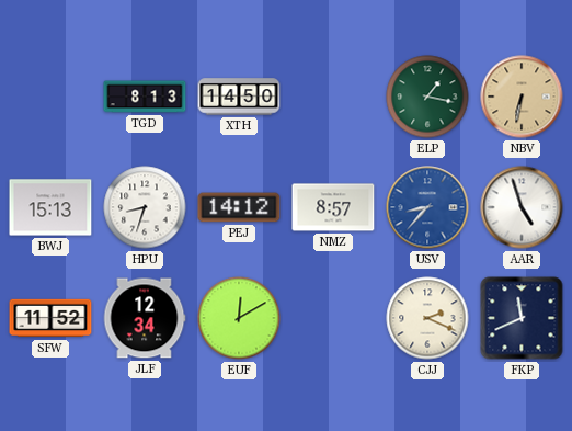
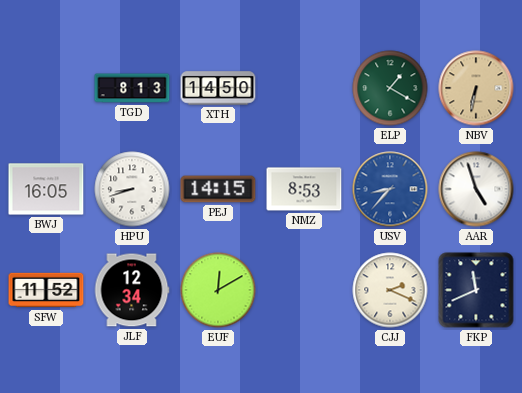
ELP: 1:17 -> 1:20
BWJ: 15:13 -> 16:05
HPU: 8:33 -> 8:42
PEJ: 14:12 -> 14:15
NMZ: 8:57 -> 8:53
